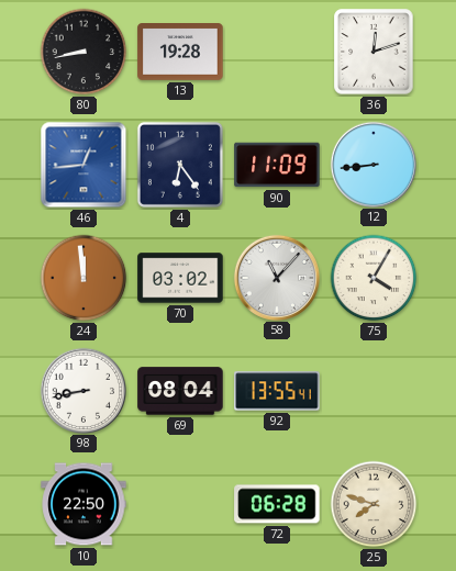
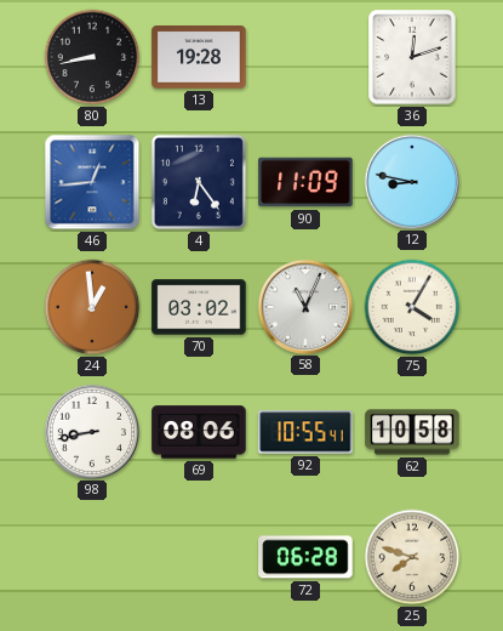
12: 8:44 -> 8:47
24: 11:59 -> 12:59
58: 11:07 -> 11:04
69: 08:04 -> 08:06
92: 13:55 -> 10:55
62: none -> 10:58
10: 22:50 -> none
